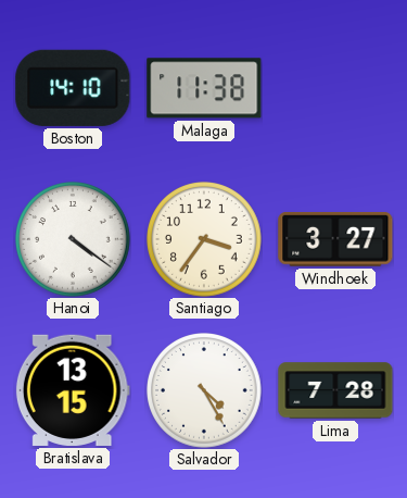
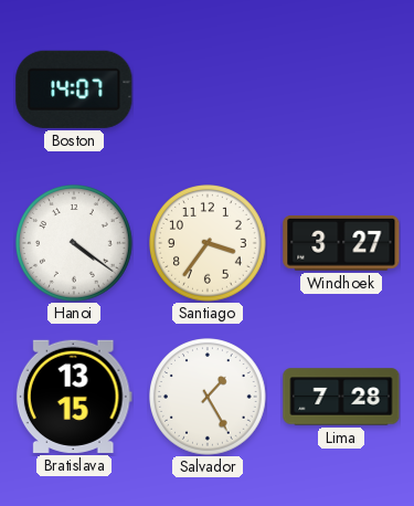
Boston: 14:10 -> 14:07
Malaga: 11:38 -> none
Salvador: 4:25 -> 1:25
